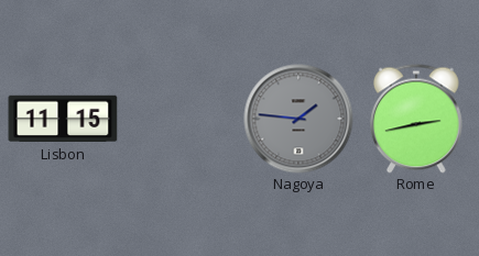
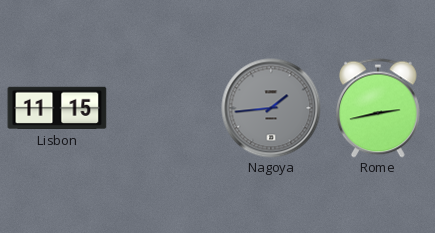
Nagoya: 1:46 -> 1:44
